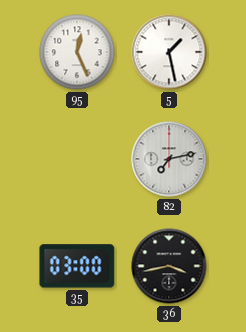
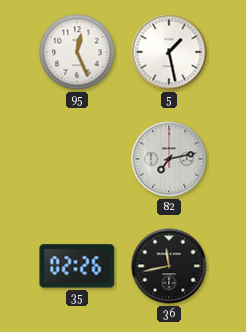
35: 03:00 -> 02:26
36: 3:43 -> 11:43
